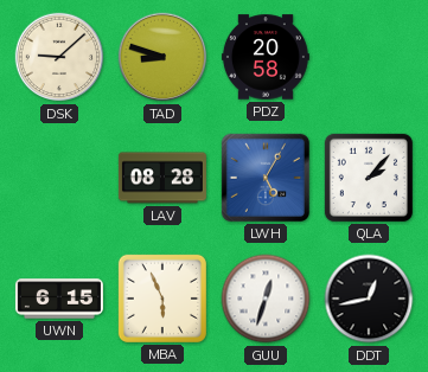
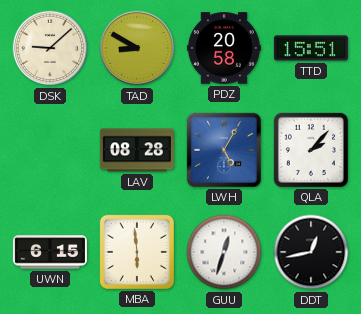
TAD: 8:48 -> 8:50
TTD: none -> 15:51
MBA: 5:56 -> 5:59
